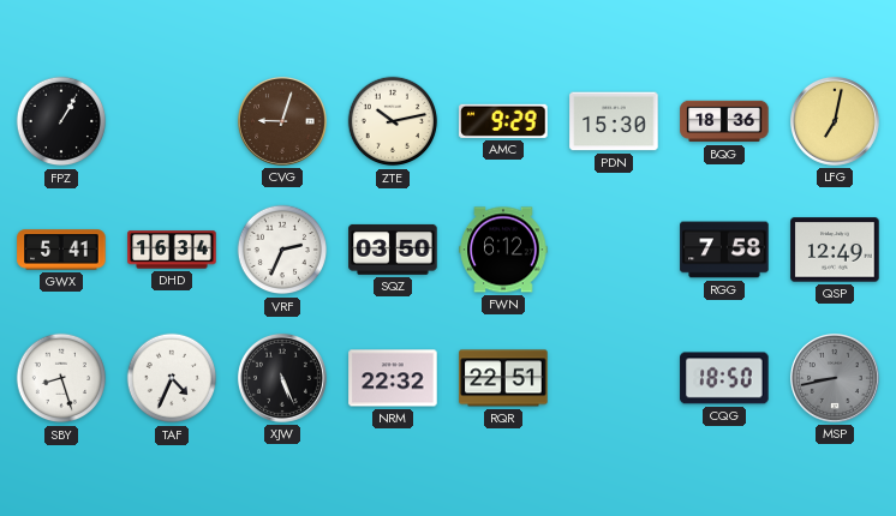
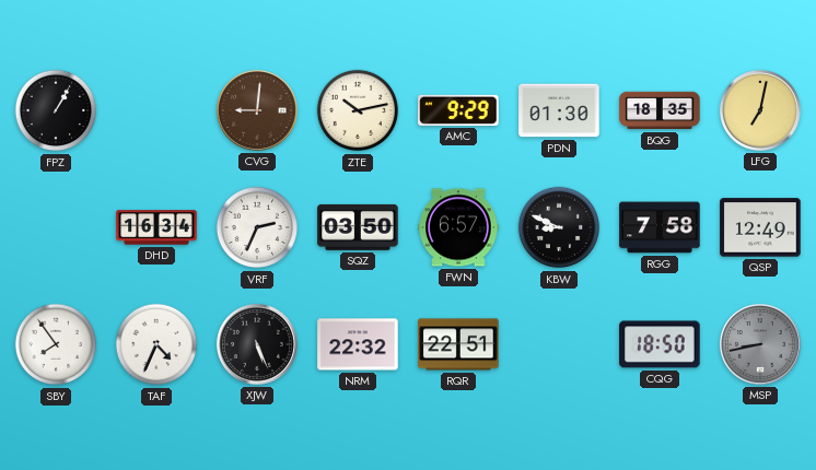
CVG: 9:03 -> 9:01
PDN: 15:30 -> 01:30
BQG: 18:36 -> 18:35
GWX: 5:41 -> none
FWN: 6:12 -> 6:57
KBW: none -> 8:49
SBY: 8:27 -> 7:54
